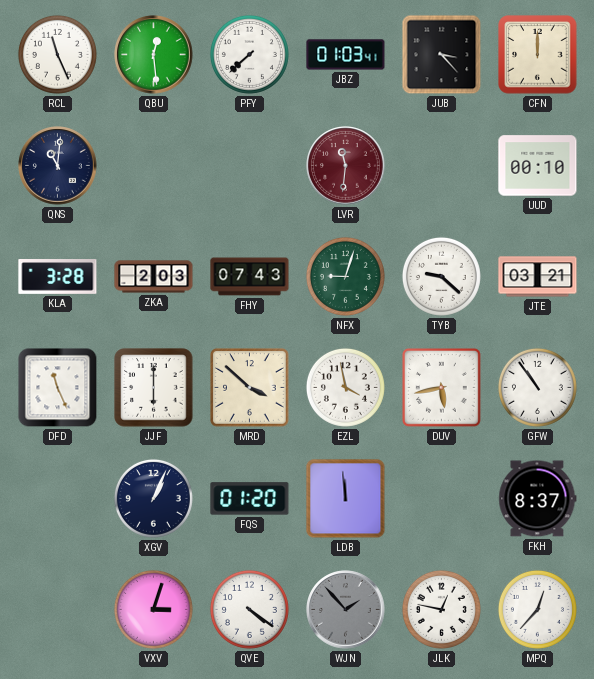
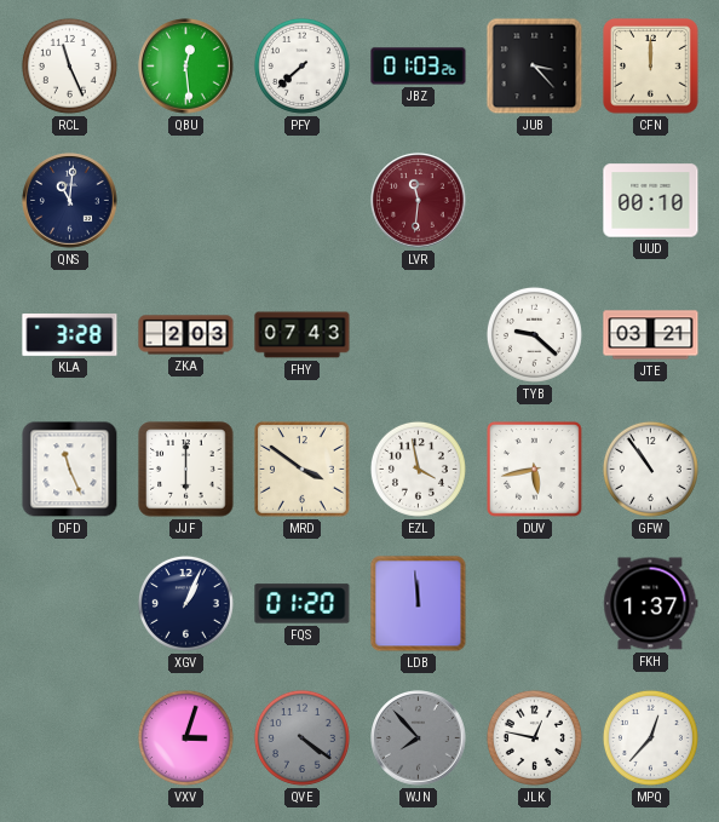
JBZ: 01:03:41 -> 01:03:26
NFX: 9:03 -> none
MRD: 3:52 -> 3:51
FKH: 8:37 -> 1:37
QVE dial: white -> grey
WJN: 1:53 -> 7:53
